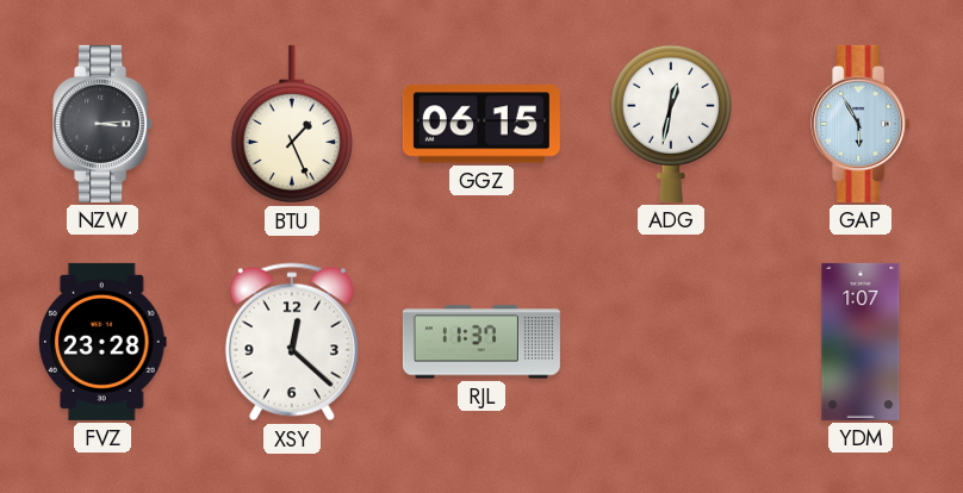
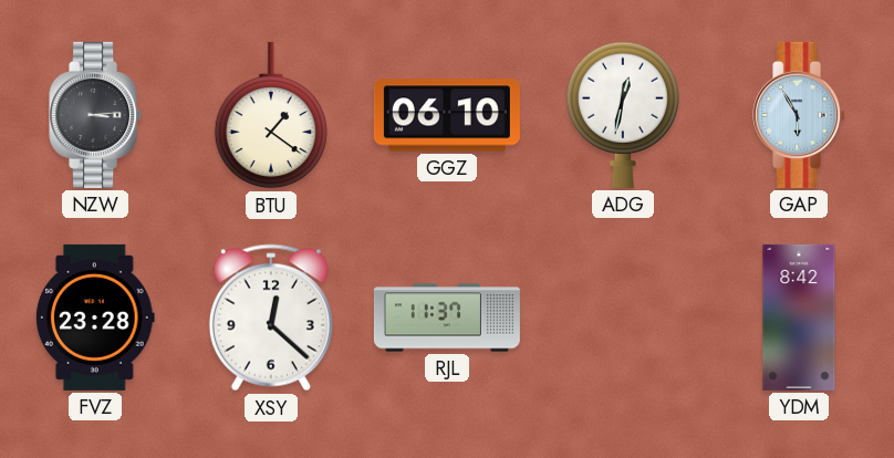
BTU: 1:26 -> 1:21
GGZ: 06:15 -> 06:10
YDM: 1:07 -> 8:42
